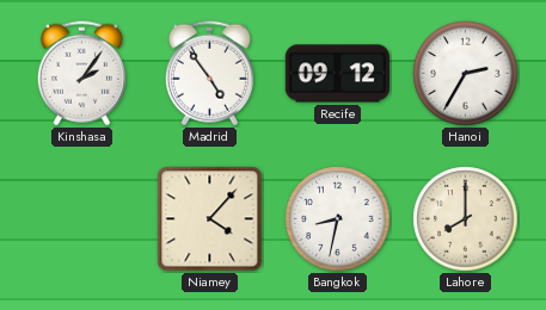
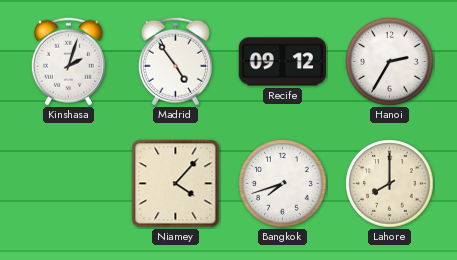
Kinshasa: 2:06 -> 2:03
Bangkok: 8:32 -> 7:42
